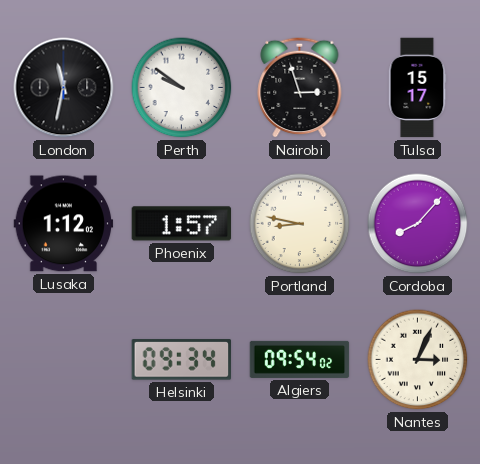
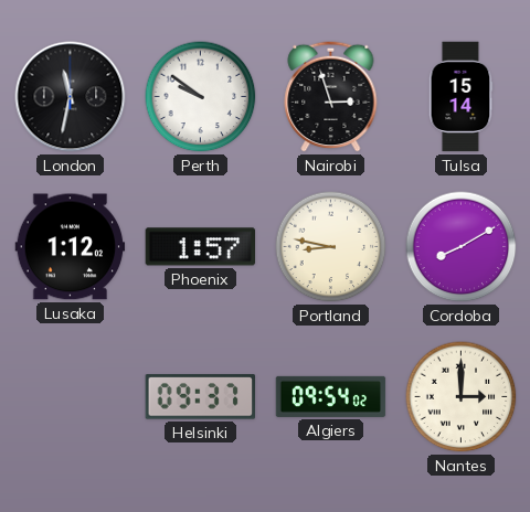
Tulsa: 15:17 -> 15:14
Cordoba: 8:07 -> 8:10
Helsinki: 09:34 -> 09:37
Nantes: 3:04 -> 3:00
